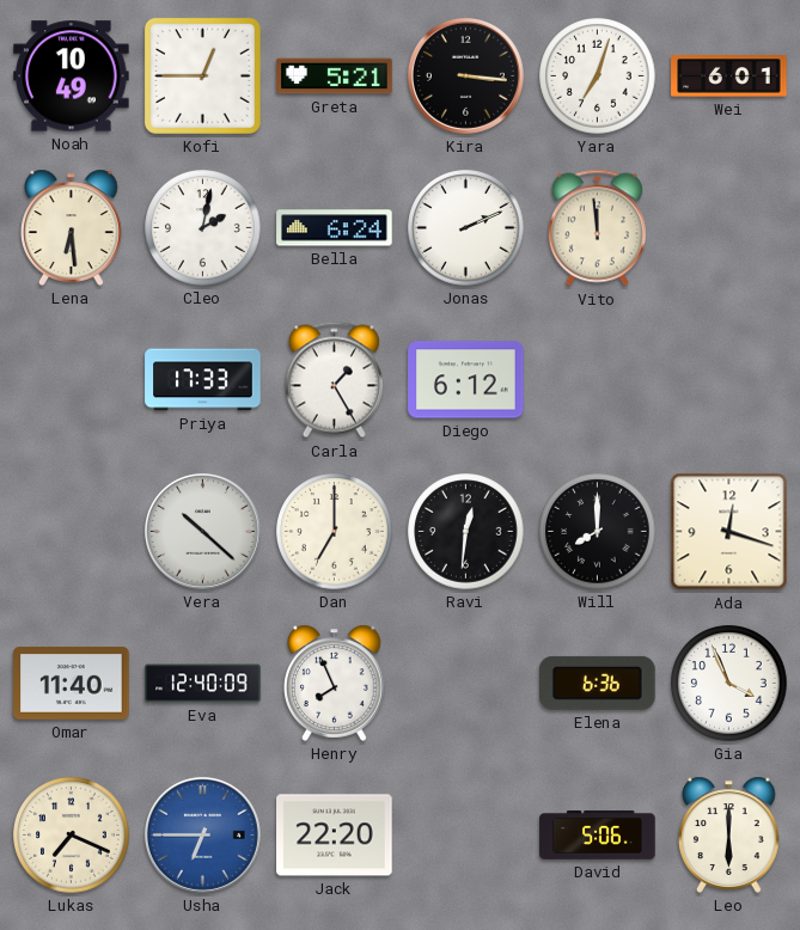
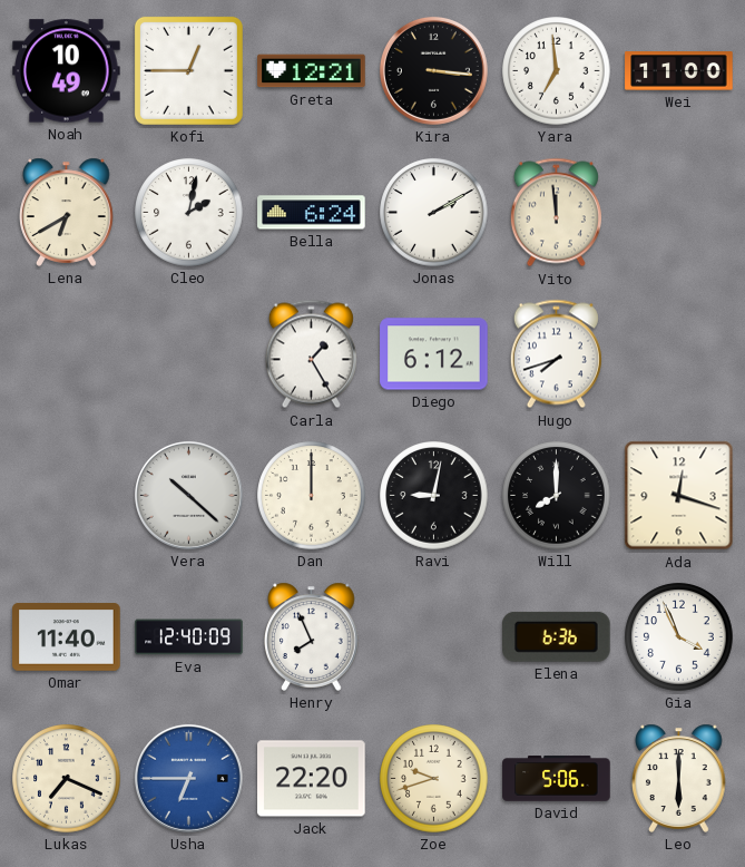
Greta: 5:21 -> 12:21
Yara: 7:03 -> 6:59
Wei: 6:01 -> 11:00
Lena: 6:29 -> 6:40
Jonas: 2:11 -> 2:10
Priya: 17:33 -> none
Hugo: none -> 7:42
Dan: 7:00 -> 12:00
Ravi: 12:31 -> 9:02
Zoe: none -> 9:42
